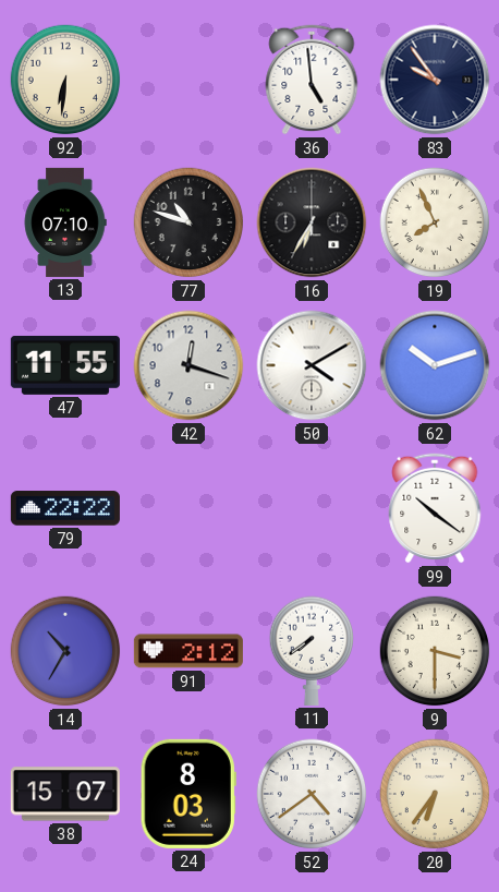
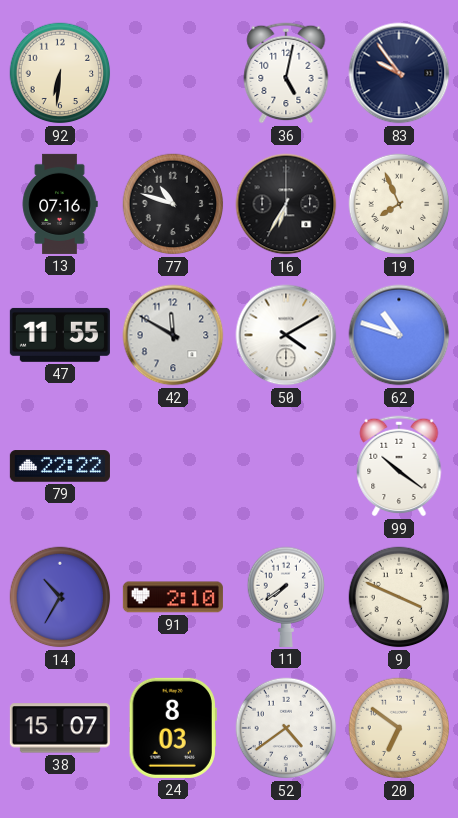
36: 4:59 -> 5:02
13: 07:10 -> 07:16
42: 12:18 -> 11:50
62: 10:12 -> 10:48
91: 2:12 -> 2:10
9: 3:30 -> 3:49
20: 6:36 -> 6:51
